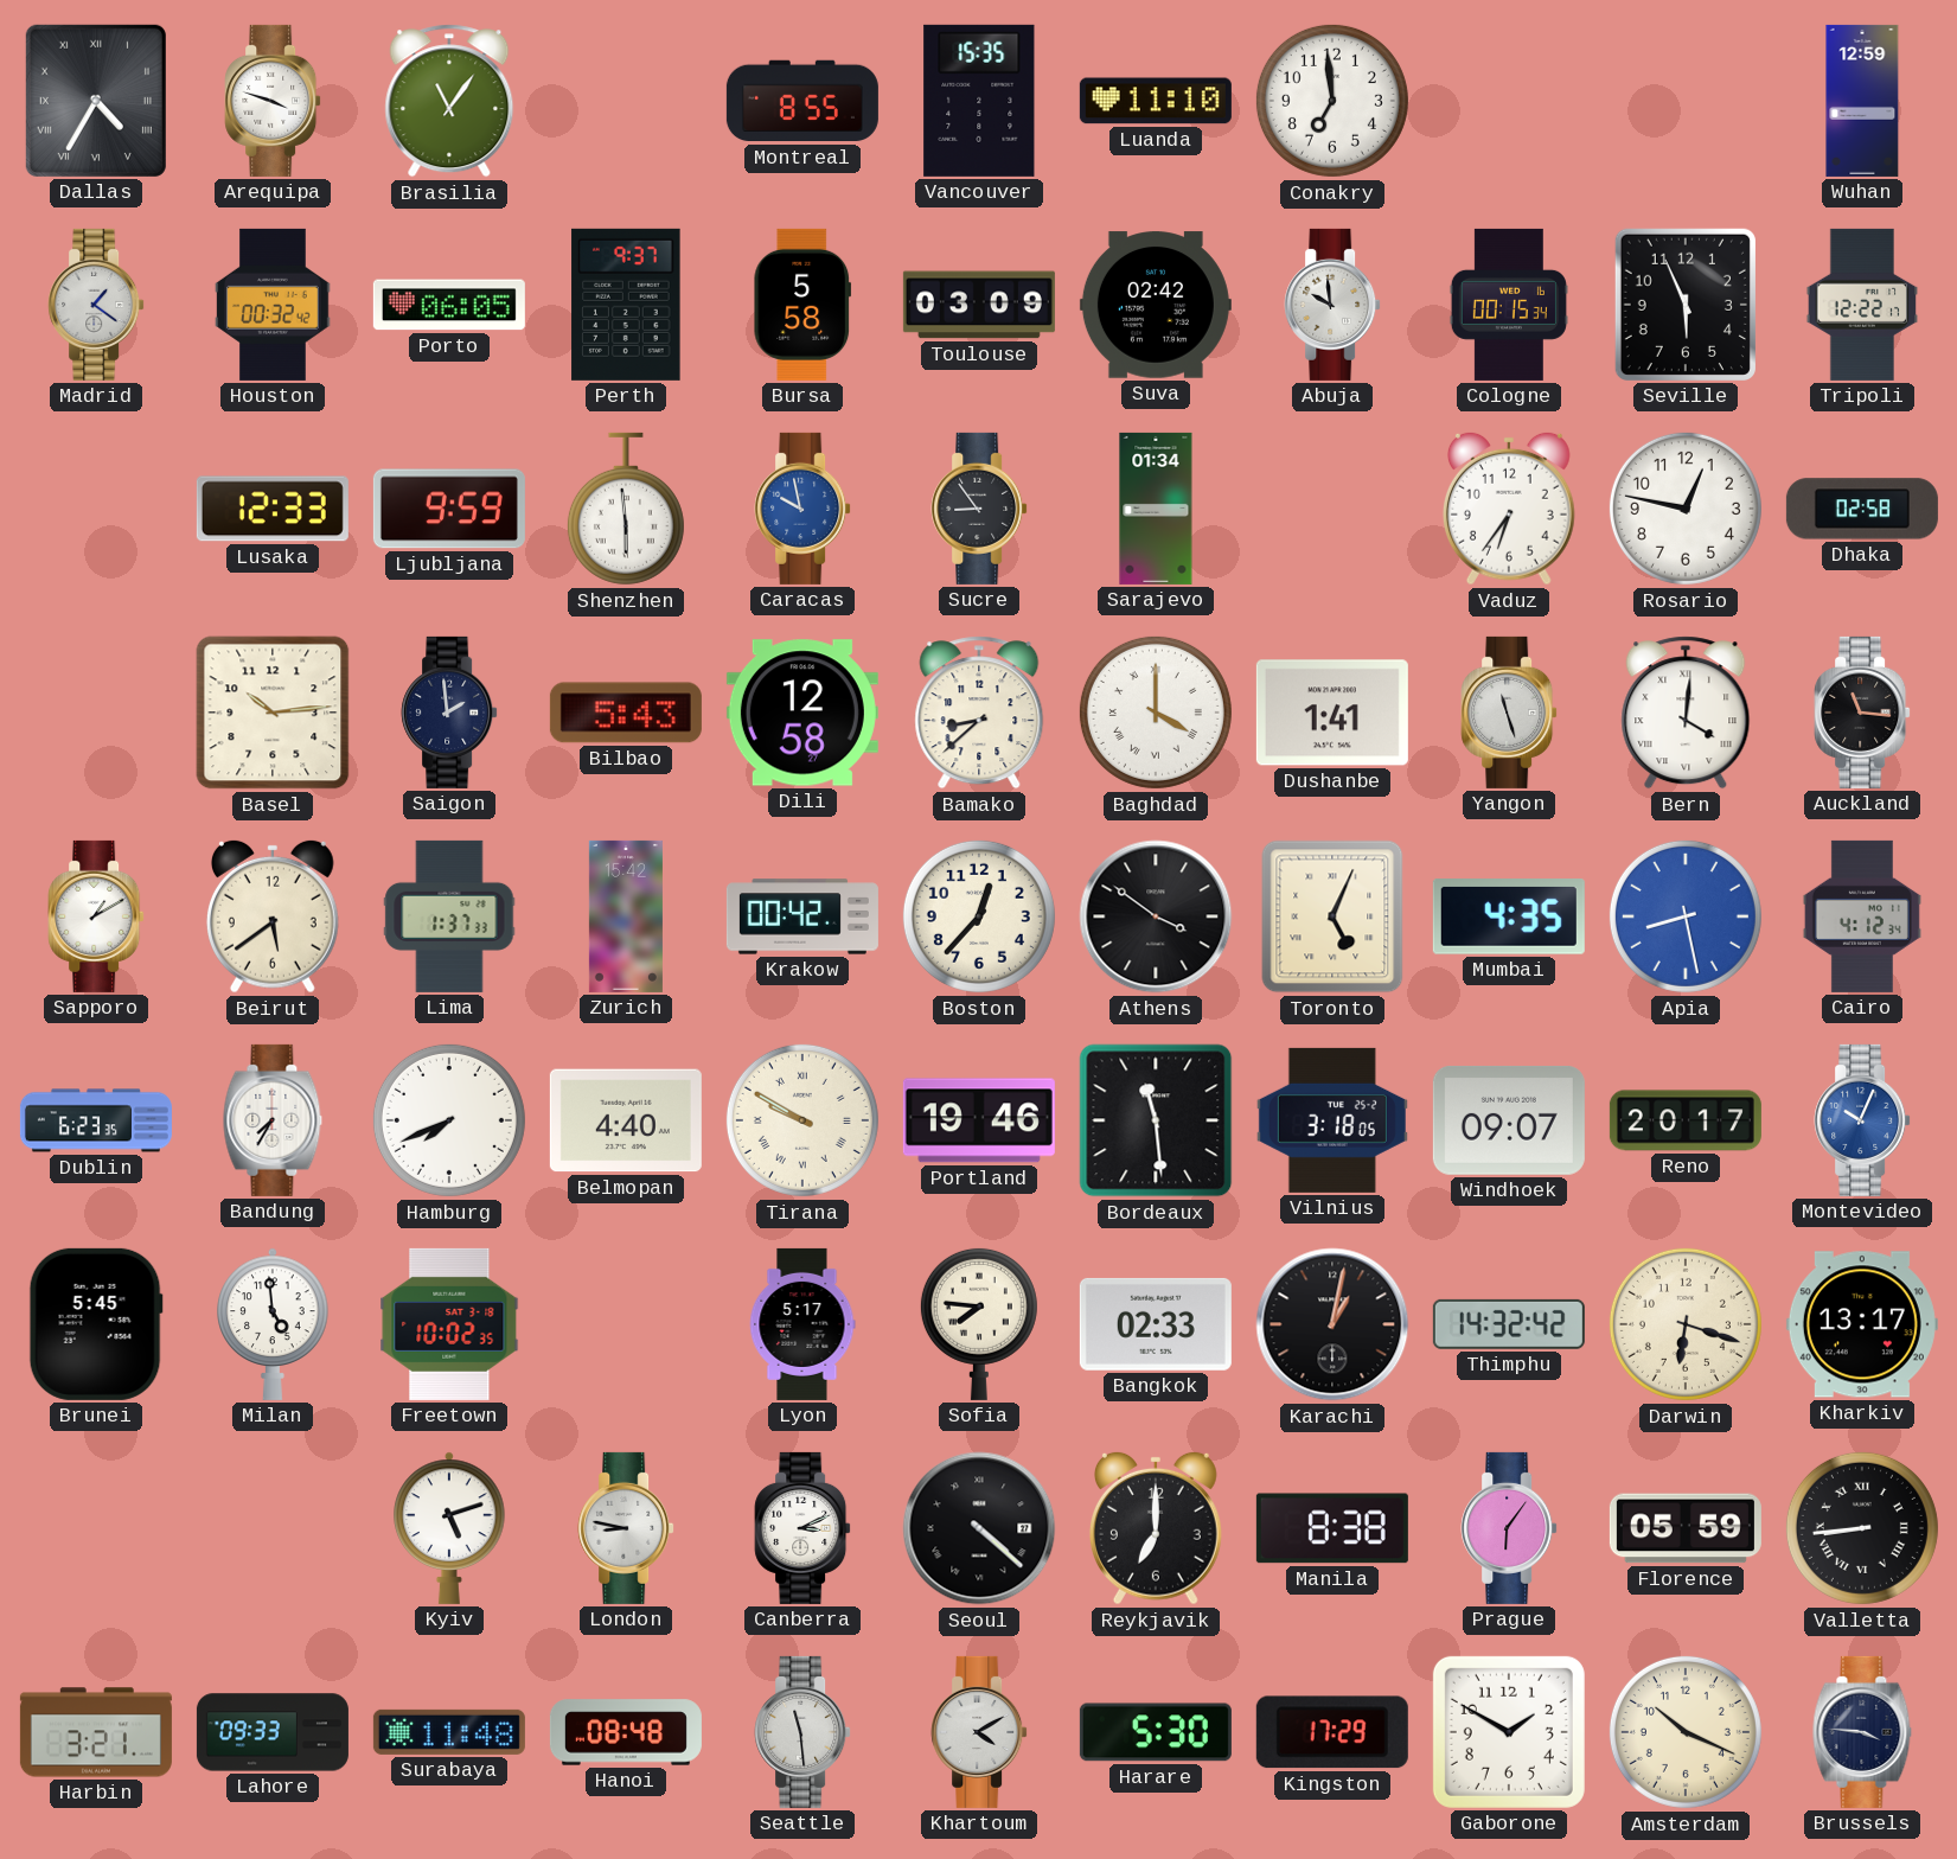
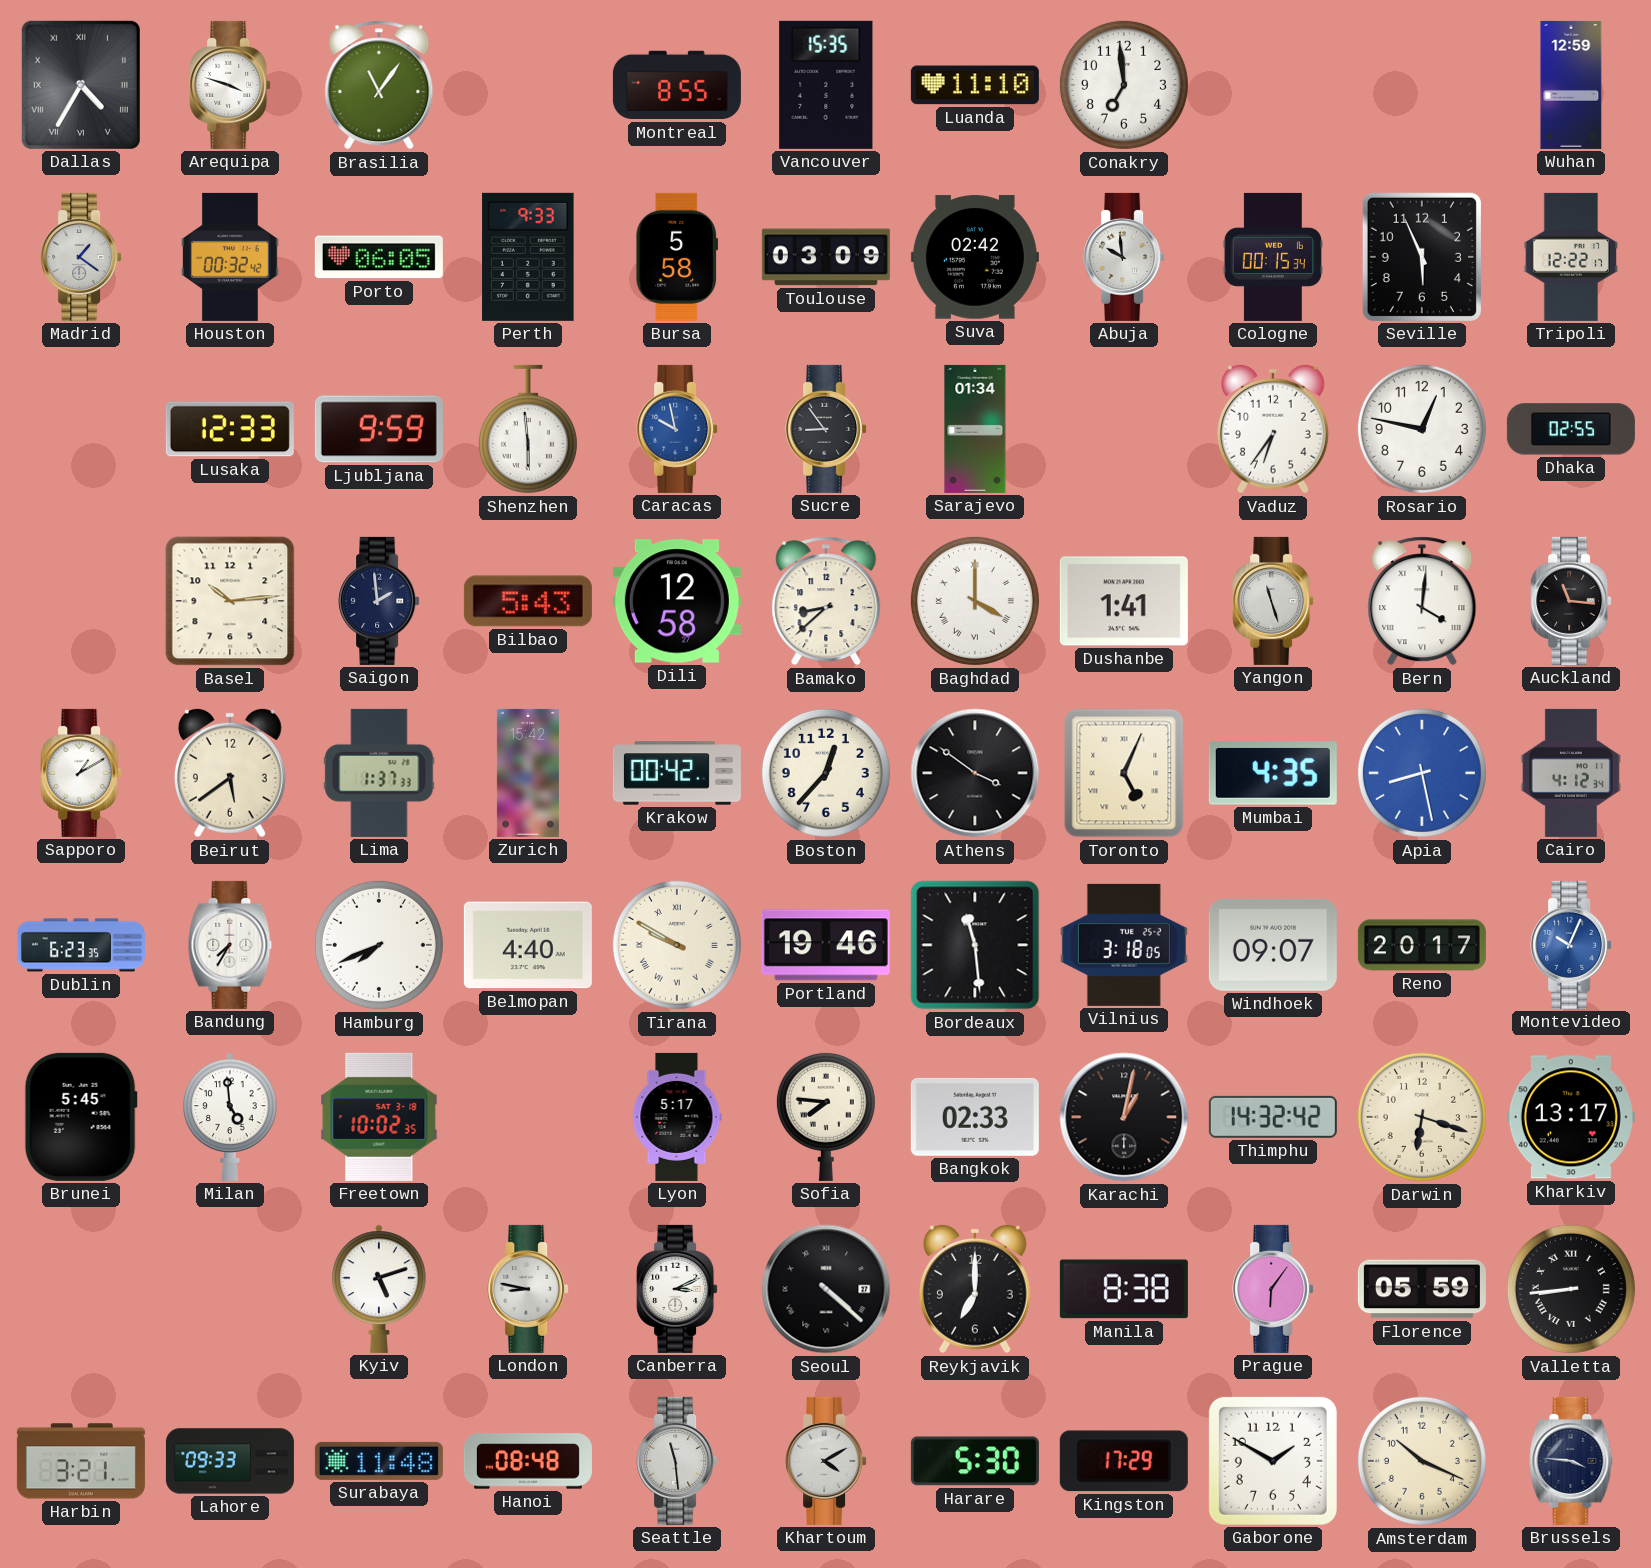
Perth: 9:37 -> 9:33
Dhaka: 02:58 -> 02:55
